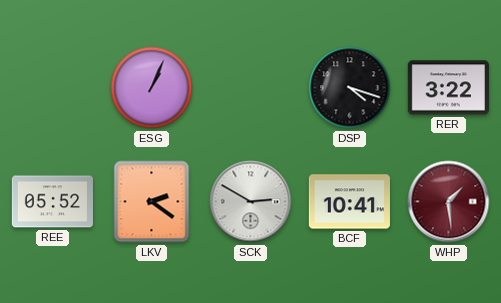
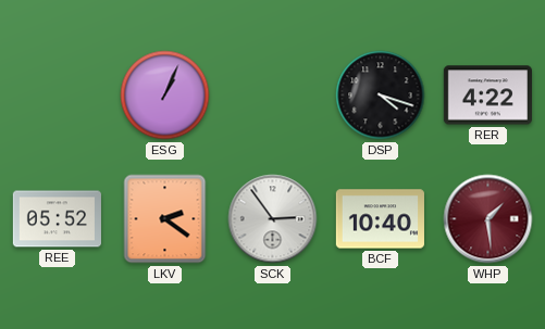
RER: 3:22 -> 4:22
SCK: 2:50 -> 2:54
BCF: 10:41 -> 10:40
